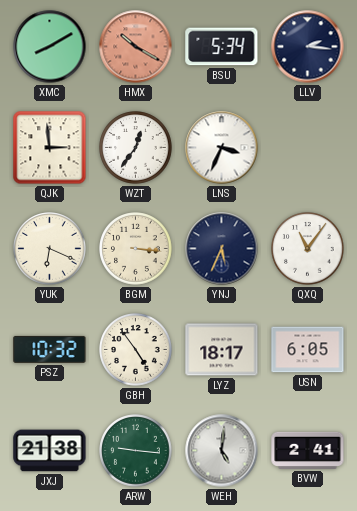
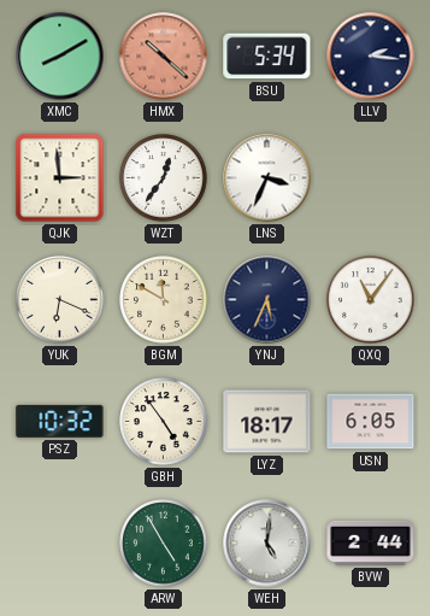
HMX: 10:20 -> 10:22
BGM: 3:16 -> 11:50
JXJ: 21:38 -> none
ARW: 9:16 -> 4:55
BVW: 2:41 -> 2:44
